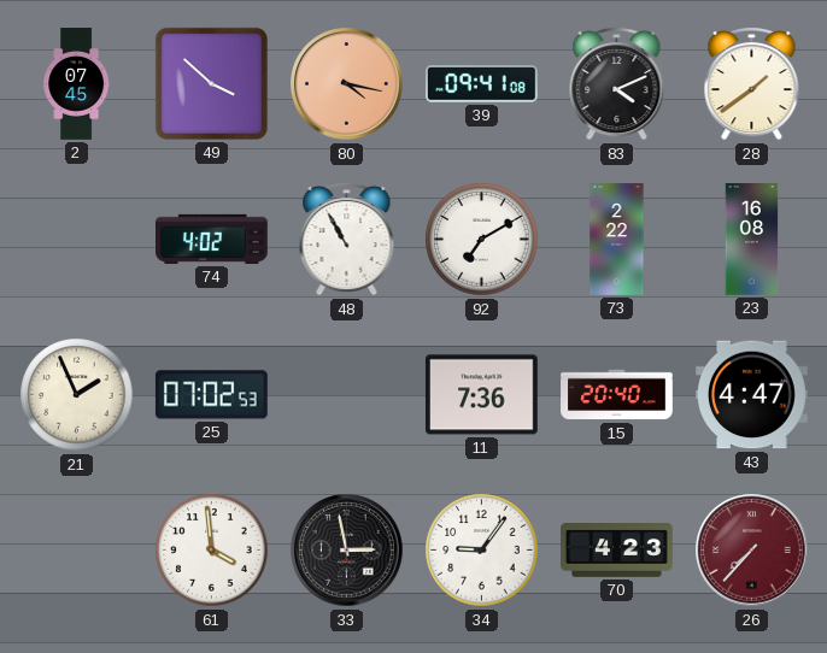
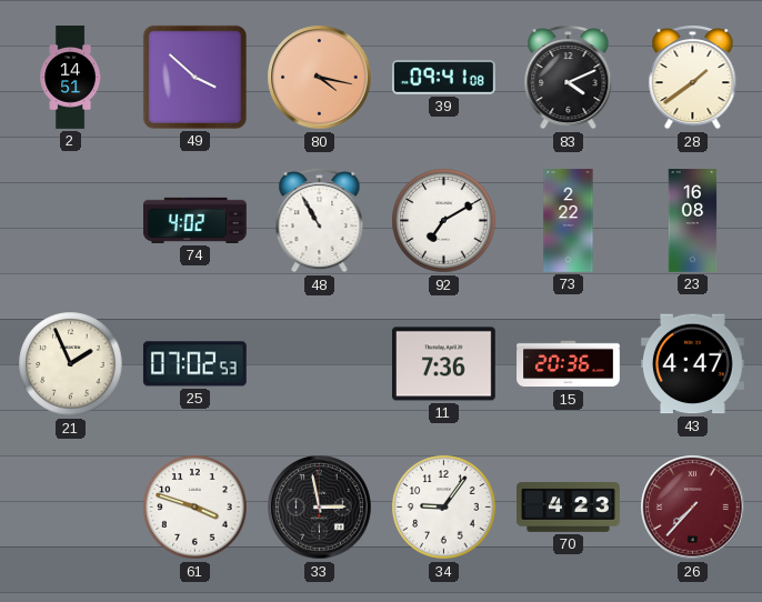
2: 07:45 -> 14:51
15: 20:40 -> 20:36
61: 3:59 -> 3:48
